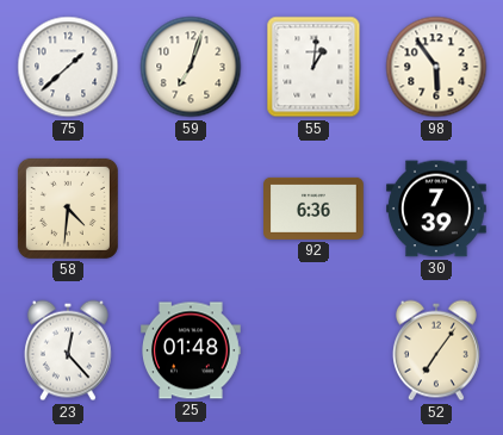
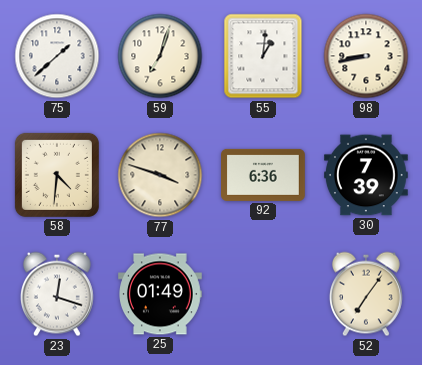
98: 5:54 -> 8:43
77: none -> 3:48
23: 12:23 -> 12:18
25: 01:48 -> 01:49
